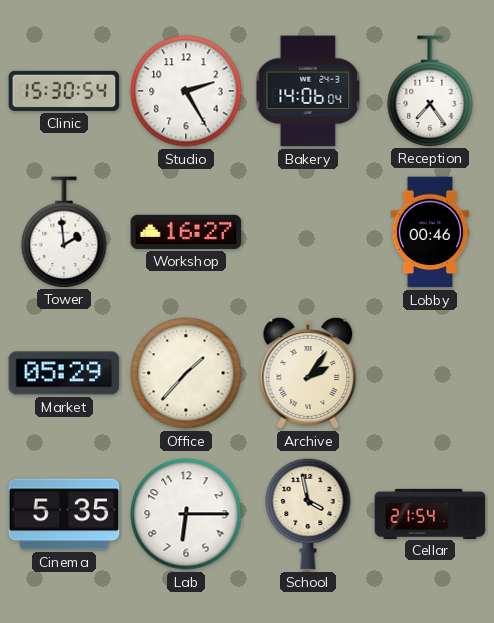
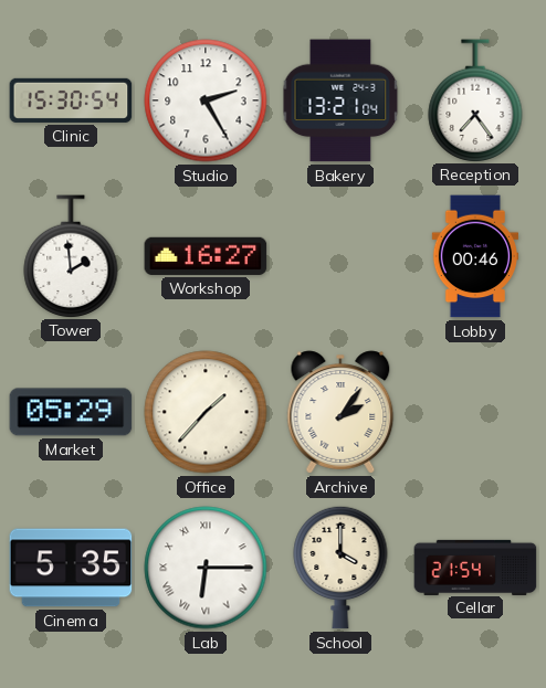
Bakery: 14:06 -> 13:21
Lab numerals: Arabic -> Roman
School: 3:58 -> 4:00
